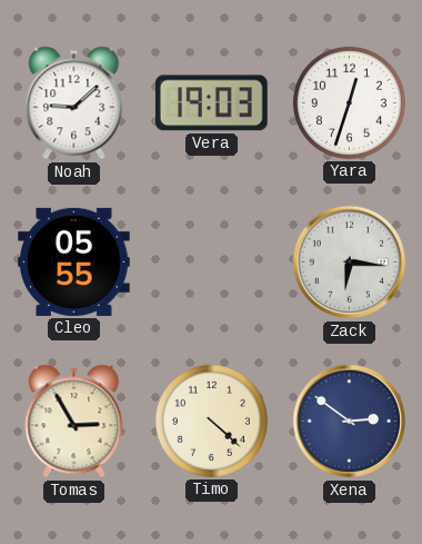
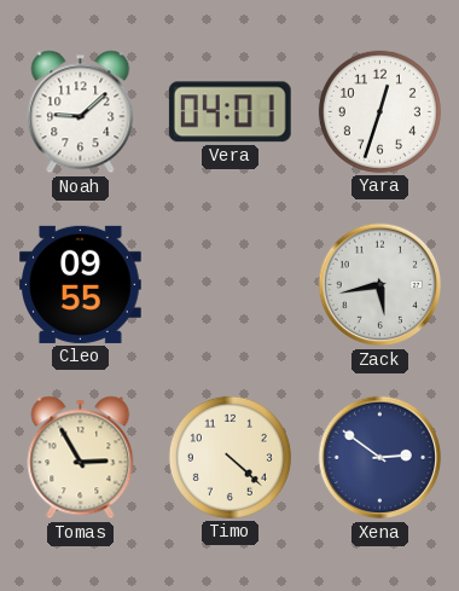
Vera: 19:03 -> 04:01
Cleo: 05:55 -> 09:55
Zack: 6:16 -> 5:43
